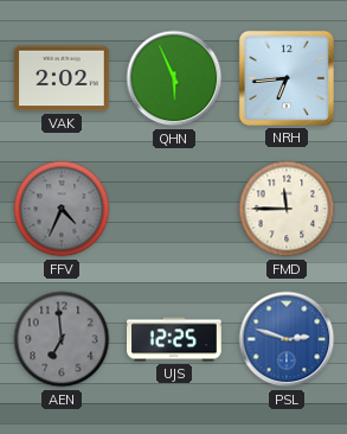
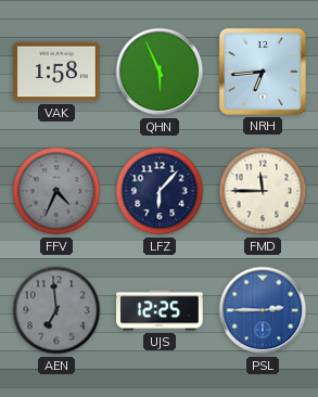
VAK: 2:02 -> 1:58
LFZ: none -> 6:07
PSL: 2:48 -> 2:45
